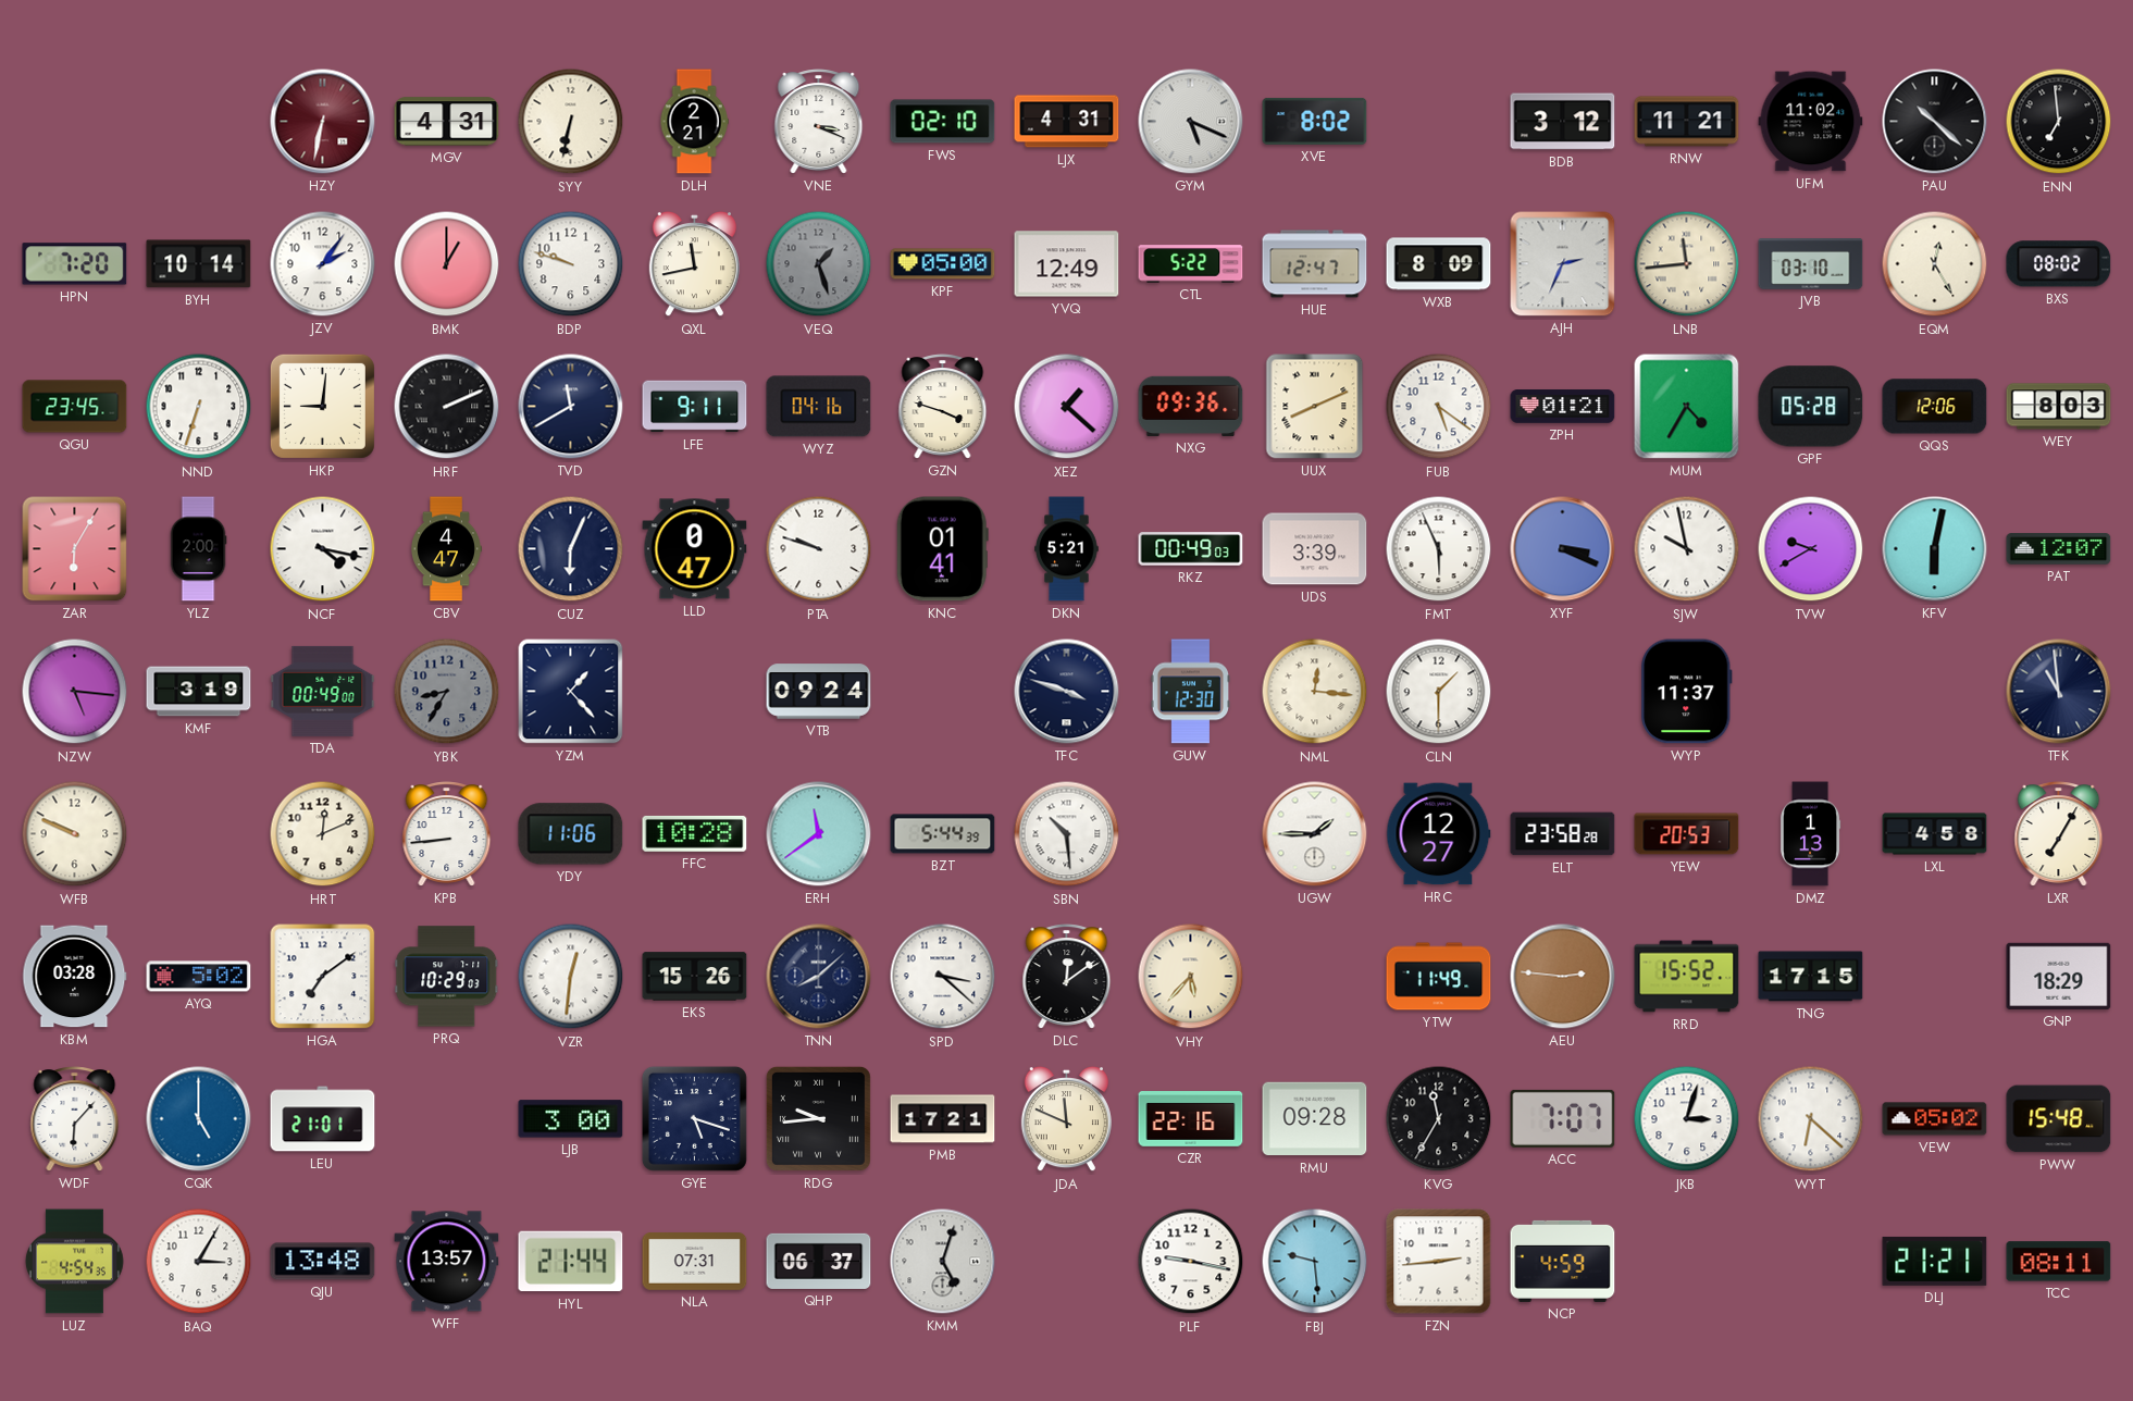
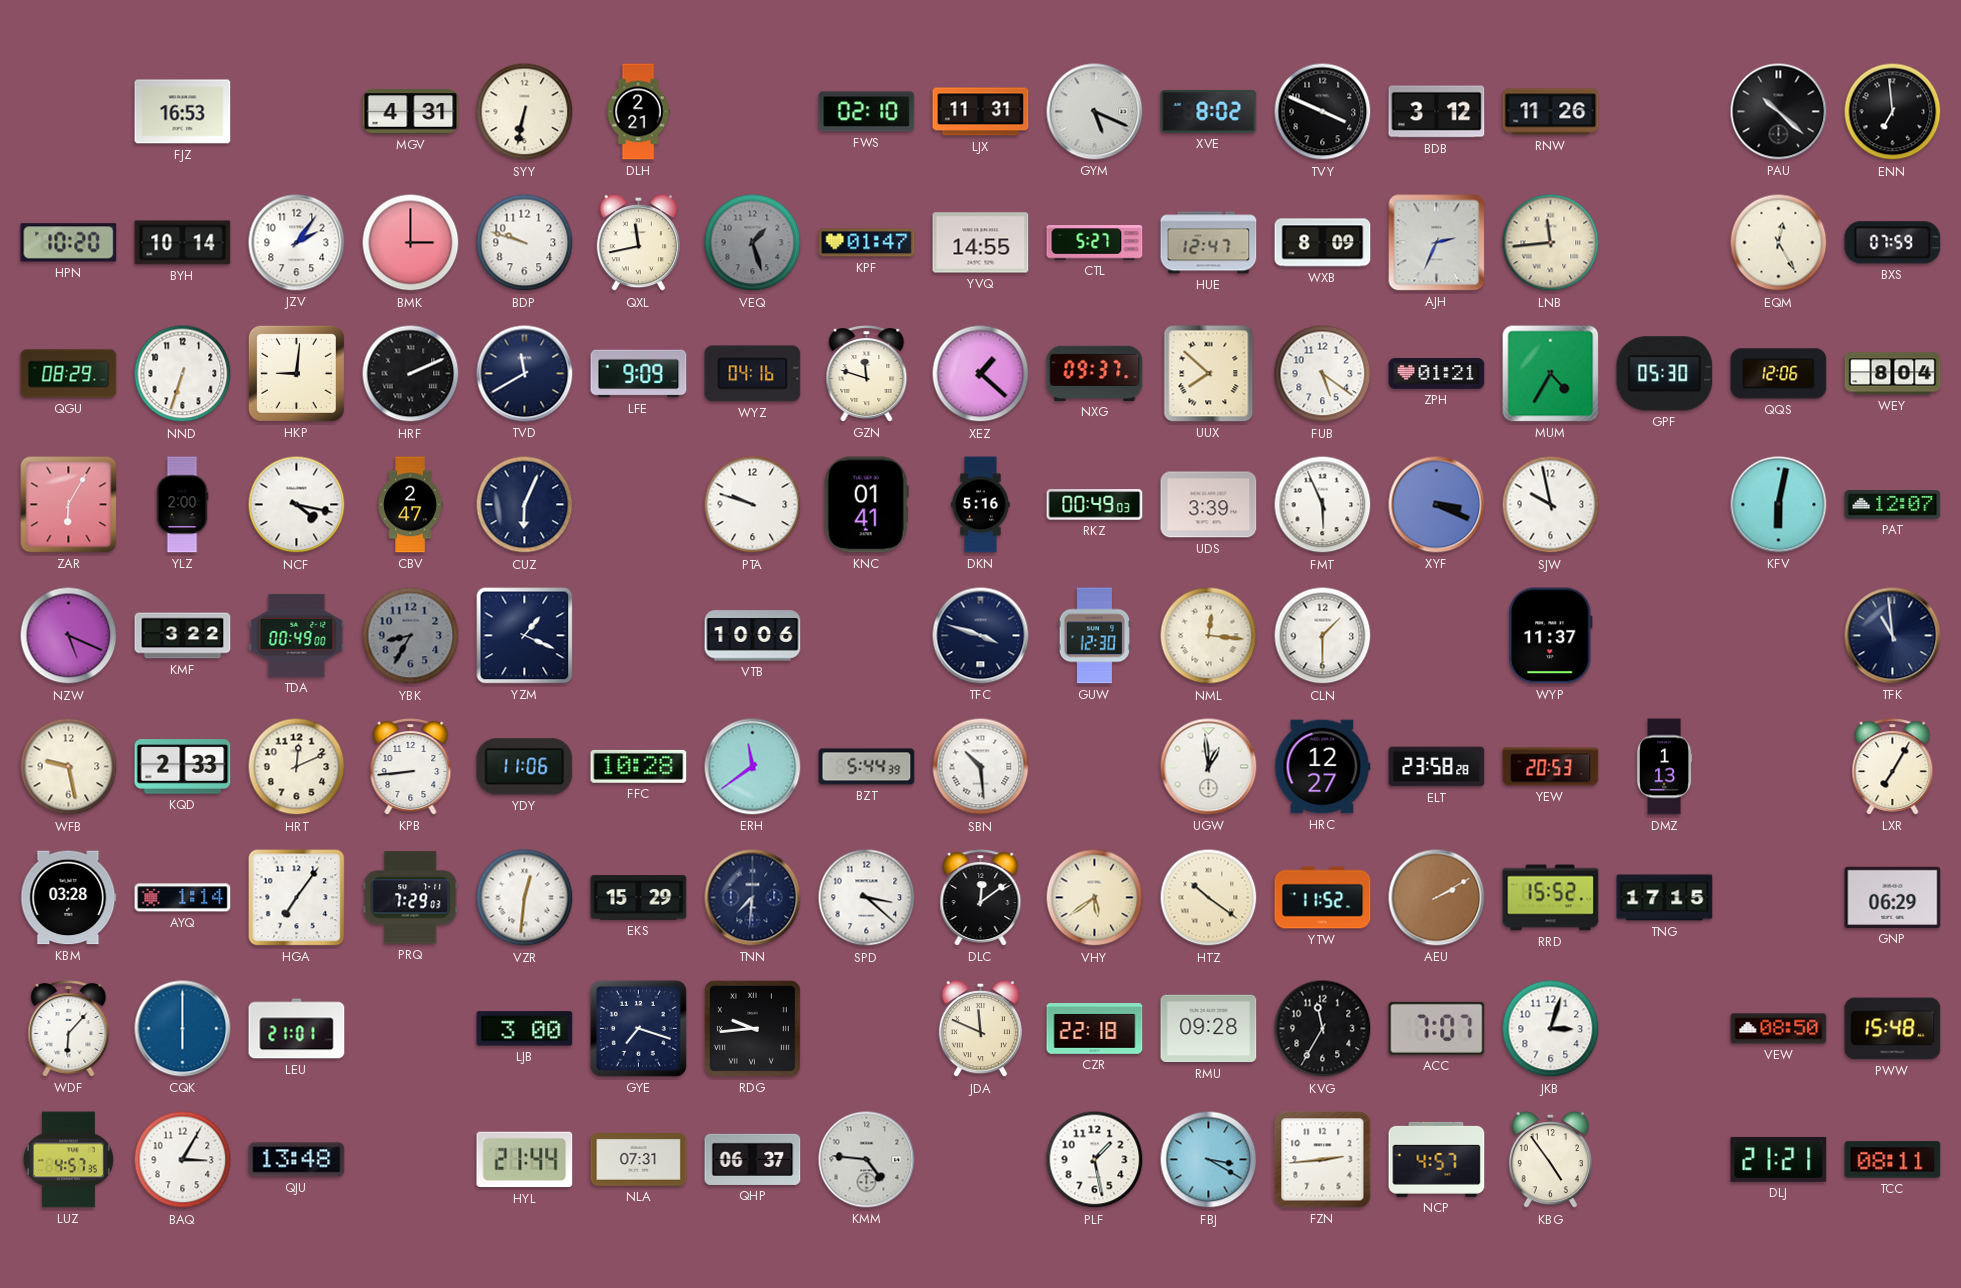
FJZ: none -> 16:53
HZY: 6:32 -> none
VNE: 3:19 -> none
LJX: 4:31 -> 11:31
TVY: none -> 3:49
RNW: 11:21 -> 11:26
UFM: 11:02 -> none
HPN: 7:20 -> 10:20
BMK: 1:00 -> 3:00
KPF: 05:00 -> 01:47
YVQ: 12:49 -> 14:55
CTL: 5:22 -> 5:27
JVB: 03:10 -> none
BXS: 08:02 -> 07:59
QGU: 23:45 -> 08:29
LFE: 9:11 -> 9:09
GZN: 3:48 -> 11:48
NXG: 09:36 -> 09:37
UUX: 8:11 -> 7:52
GPF: 05:28 -> 05:30
WEY: 8:03 -> 8:04
CBV: 4:47 -> 2:47
LLD: 0:47 -> none
DKN: 5:21 -> 5:16
TVW: 9:40 -> none
NZW: 5:16 -> 5:19
KMF: 3:19 -> 3:22
YZM: 1:23 -> 1:19
VTB: 09:24 -> 10:06
WFB: 9:49 -> 9:28
KQD: none -> 2:33
UGW: 1:45 -> 12:59
LXL: 4:58 -> none
AYQ: 5:02 -> 1:14
HGA: 7:09 -> 7:06
PRQ: 10:29 -> 7:29
EKS: 15:26 -> 15:29
TNN: 8:08 -> 7:31
VHY: 5:37 -> 5:39
HTZ: none -> 10:21
YTW: 11:49 -> 11:52
AEU: 2:46 -> 2:10
GNP: 18:29 -> 06:29
CQK: 5:00 -> 6:00
GYE: 5:18 -> 7:18
PMB: 17:21 -> none
CZR: 22:16 -> 22:18
WYT: 6:22 -> none
VEW: 05:02 -> 08:50
LUZ: 4:54 -> 4:57
WFF: 13:57 -> none
KMM: 5:03 -> 4:46
PLF: 9:17 -> 1:28
FBJ: 9:29 -> 3:20
NCP: 4:59 -> 4:57
KBG: none -> 4:54
